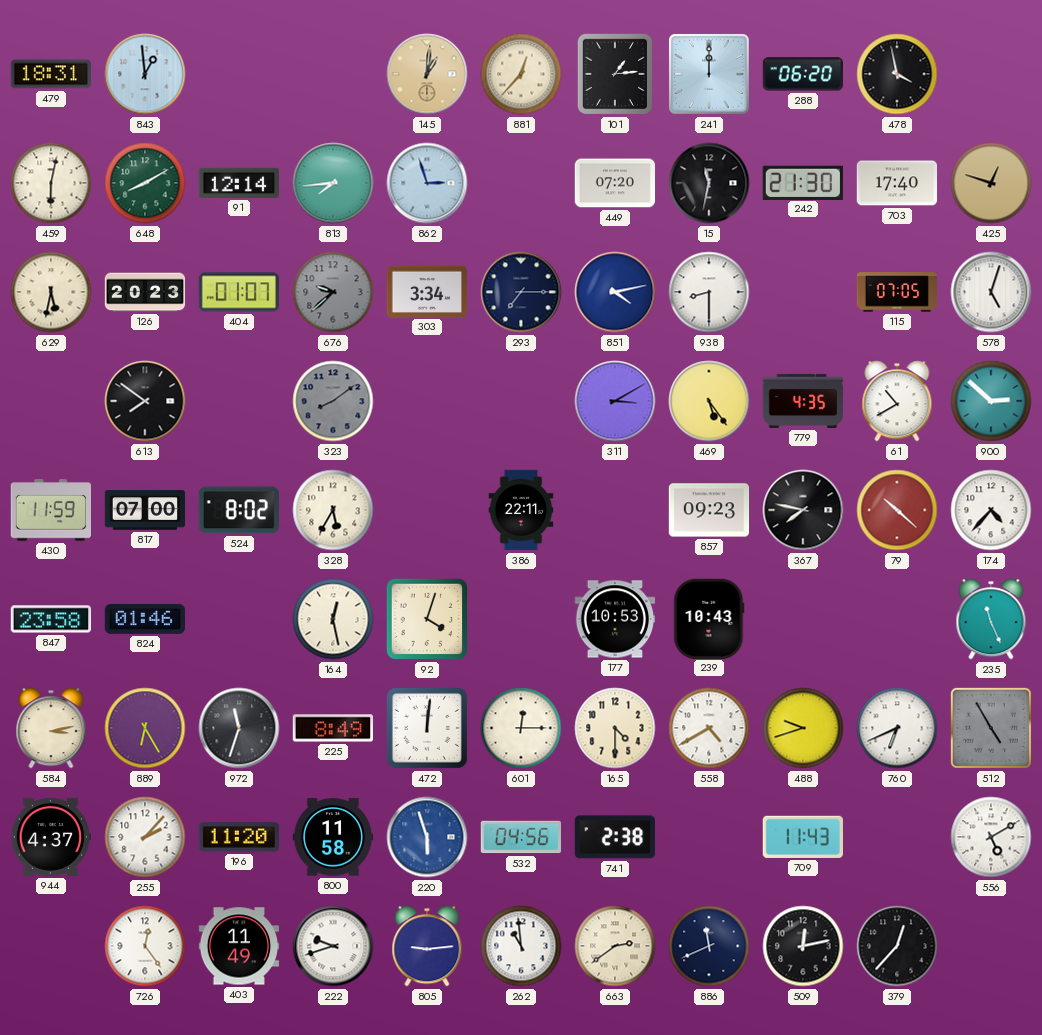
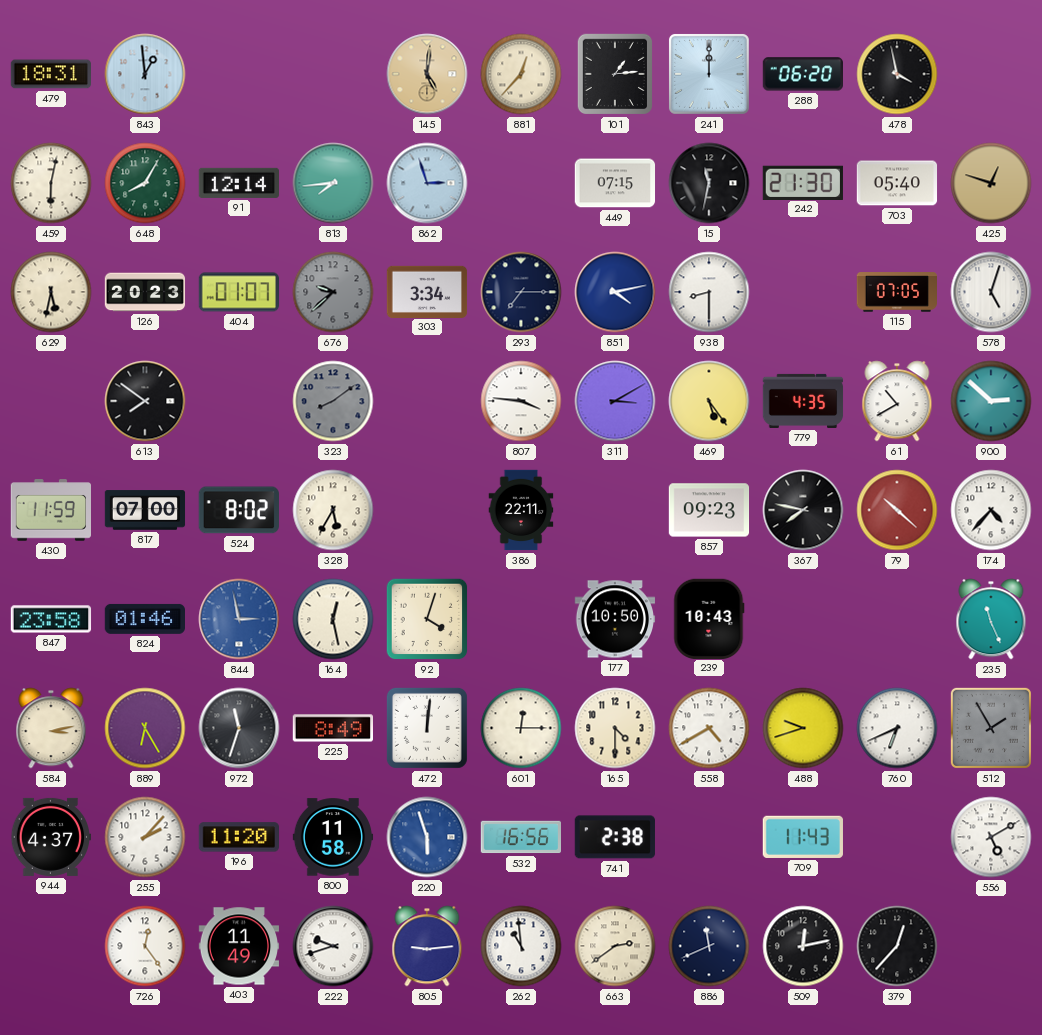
145: 1:01 -> 5:01
648: 8:10 -> 8:05
449: 07:20 -> 07:15
703: 17:40 -> 05:40
807: none -> 3:46
844: none -> 2:58
177: 10:53 -> 10:50
512: 4:55 -> 1:55
532: 04:56 -> 16:56
